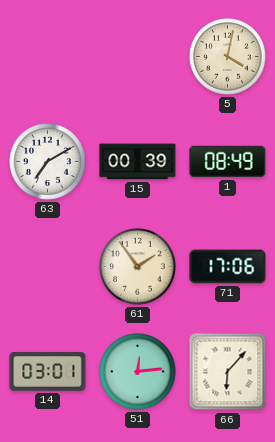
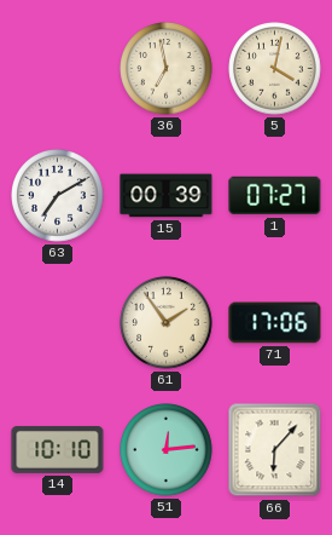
36: none -> 6:58
1: 08:49 -> 07:27
14: 03:01 -> 10:10
